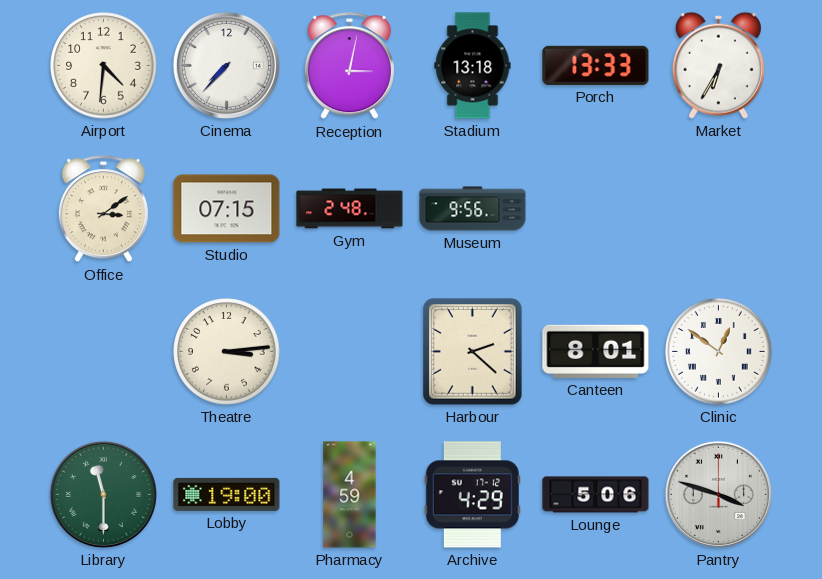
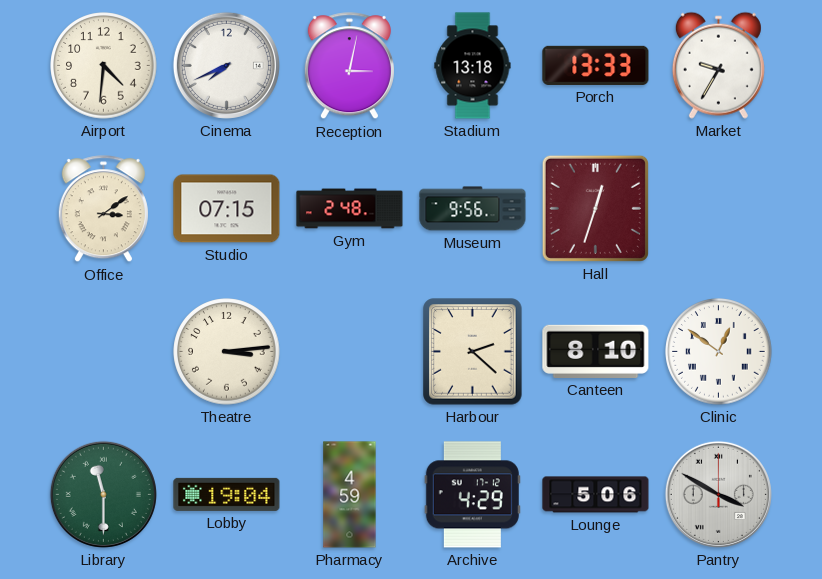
Cinema: 7:37 -> 7:41
Market: 6:35 -> 9:35
Hall: none -> 12:33
Canteen: 8:01 -> 8:10
Lobby: 19:00 -> 19:04
Pantry: 3:48 -> 3:50
